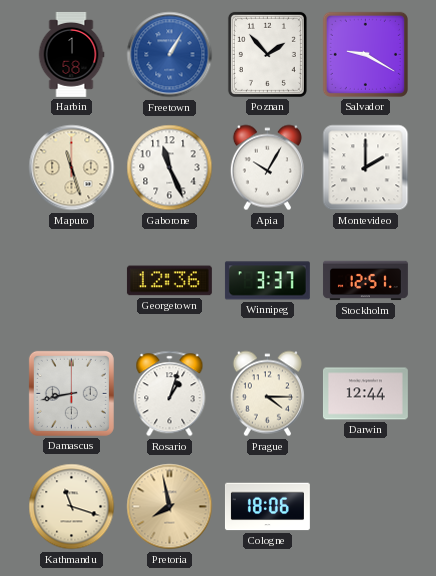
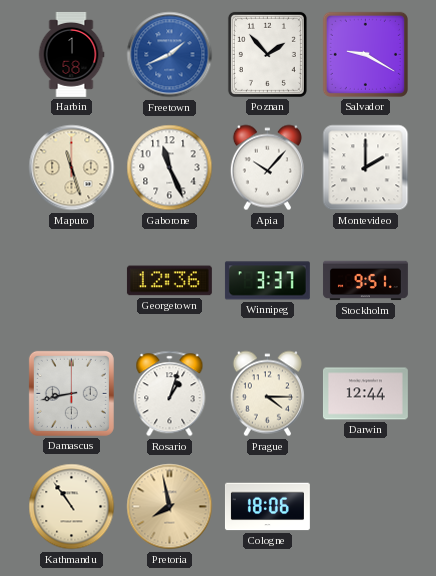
Freetown: 1:05 -> 1:41
Apia: 10:05 -> 10:07
Stockholm: 12:51 -> 9:51
Kathmandu: 11:18 -> 10:54
